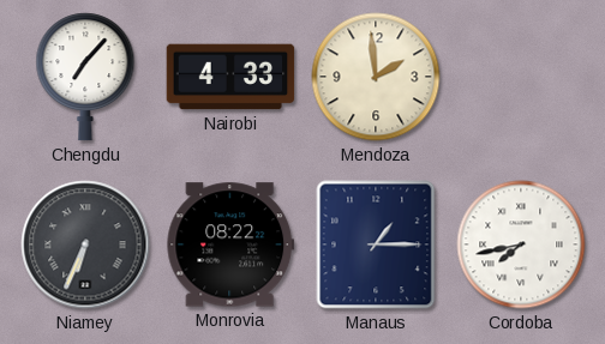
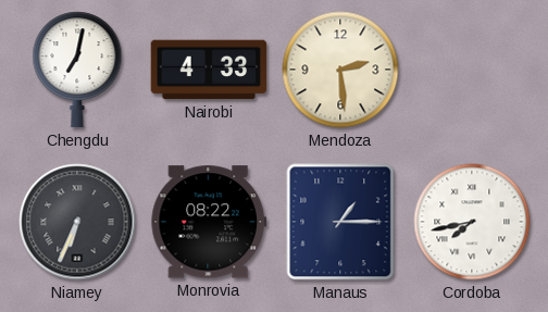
Chengdu: 7:07 -> 7:02
Mendoza: 1:59 -> 2:29
